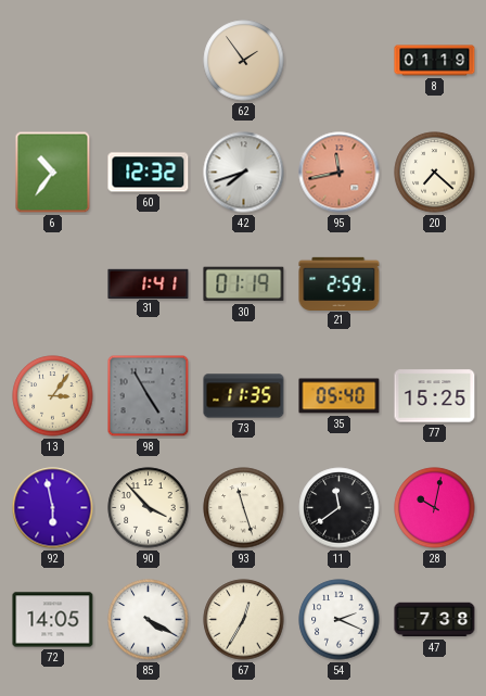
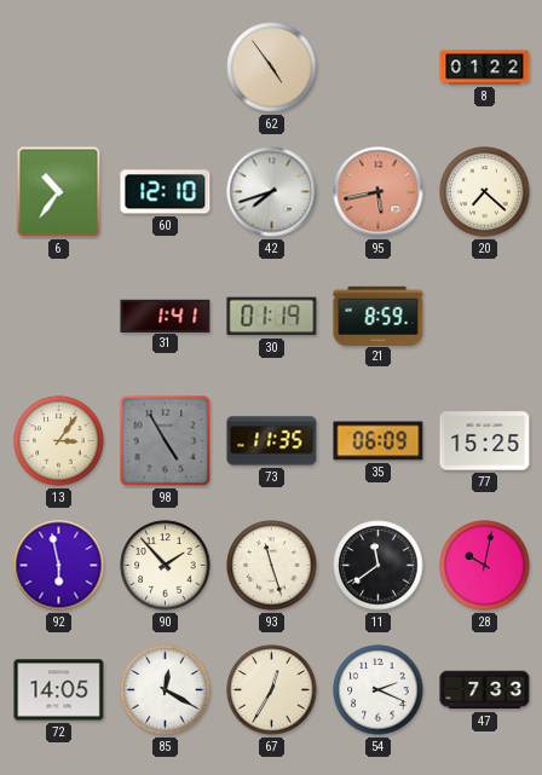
62: 1:54 -> 4:54
8: 01:19 -> 01:22
60: 12:32 -> 12:10
95: 11:43 -> 5:43
21: 2:59 -> 8:59
35: 05:40 -> 06:09
90: 3:53 -> 1:53
85: 4:20 -> 12:20
47: 7:38 -> 7:33
